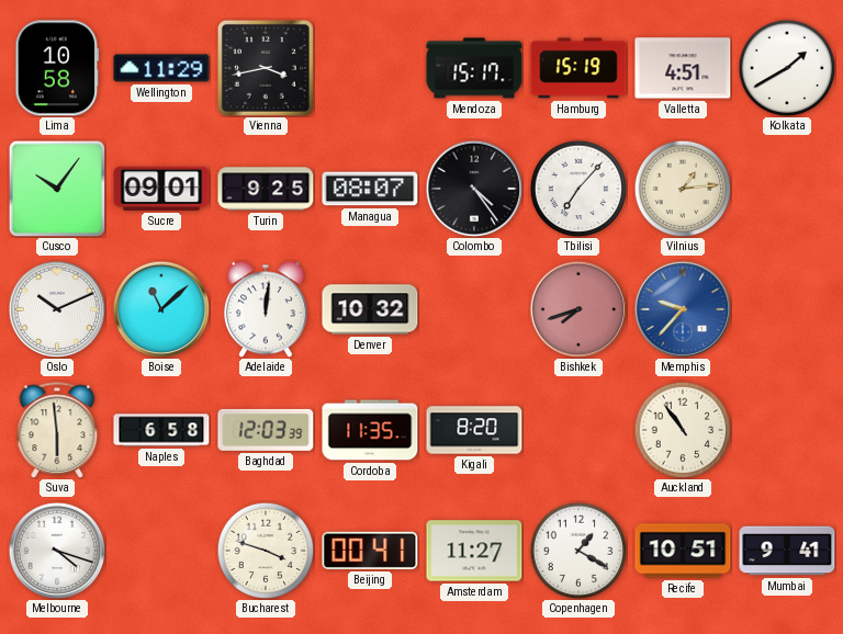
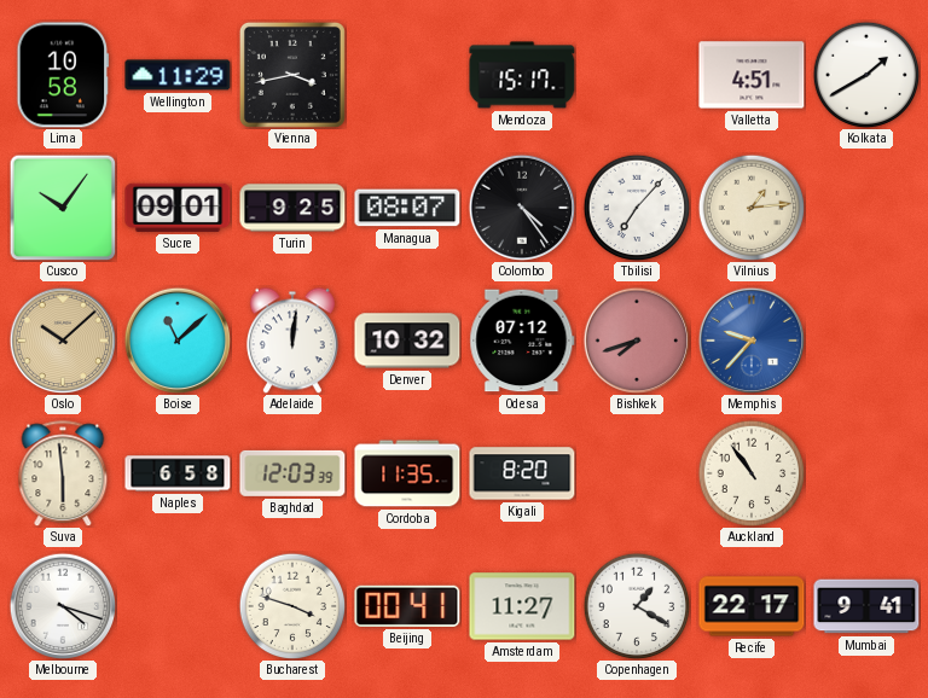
Hamburg: 15:19 -> none
Oslo: 10:11 -> 10:08
Oslo dial: white -> champagne
Odesa: none -> 07:12
Recife: 10:51 -> 22:17
